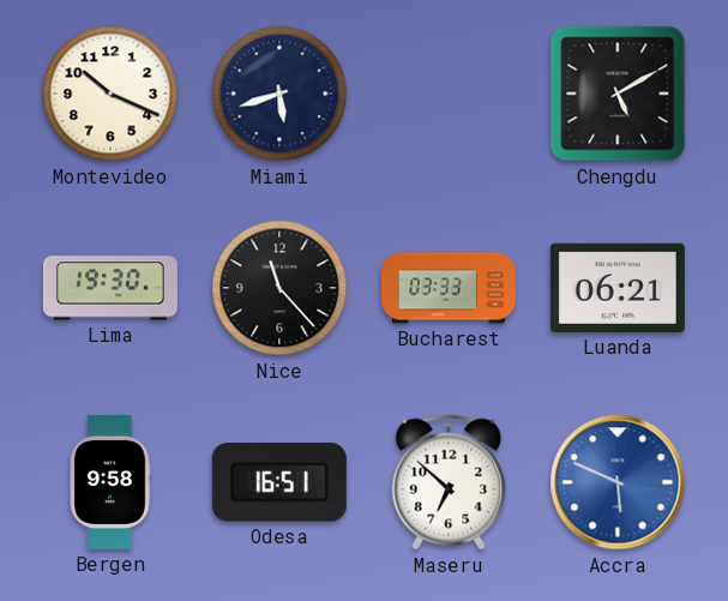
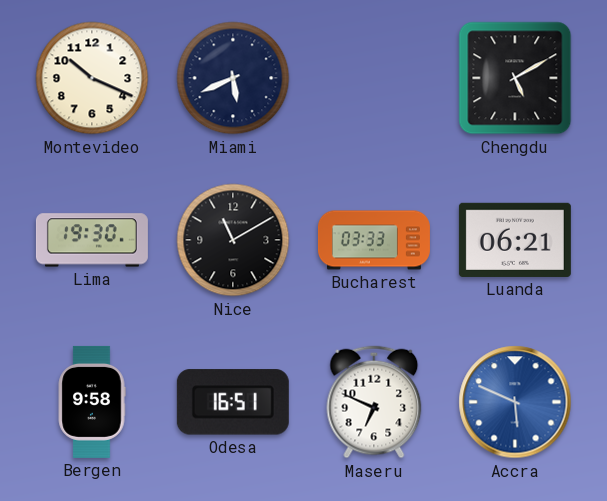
Miami: 5:42 -> 5:41
Nice: 11:23 -> 11:10
Maseru: 6:52 -> 6:49
